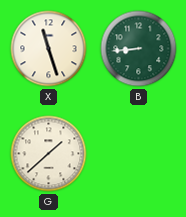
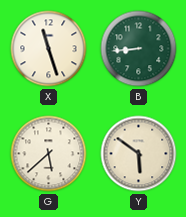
G: 1:38 -> 5:38
Y: none -> 5:51
